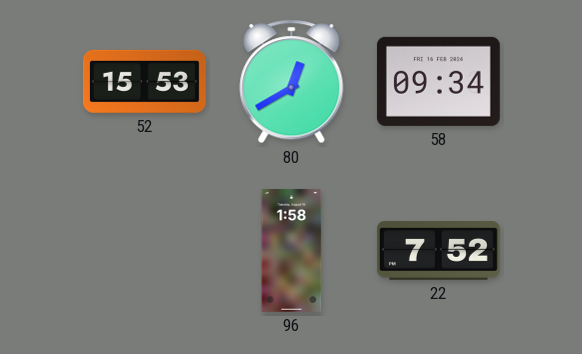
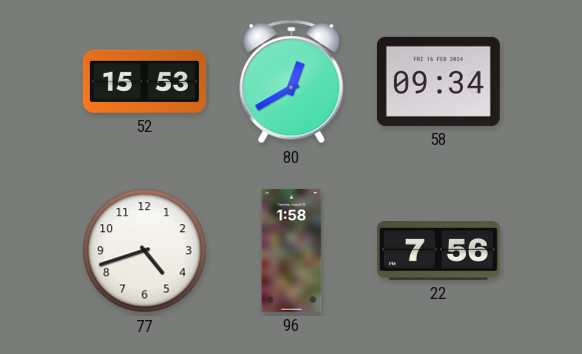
77: none -> 4:42
22: 7:52 -> 7:56
